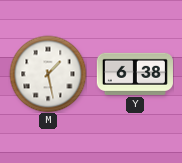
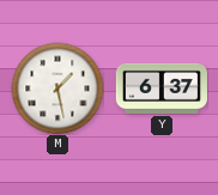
Y: 6:38 -> 6:37
